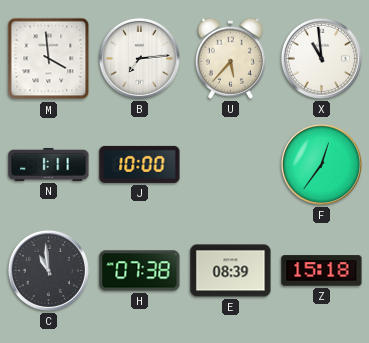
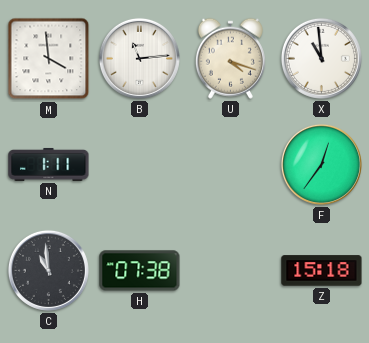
B: 7:14 -> 11:14
U: 5:37 -> 4:18
J: 10:00 -> none
E: 08:39 -> none
